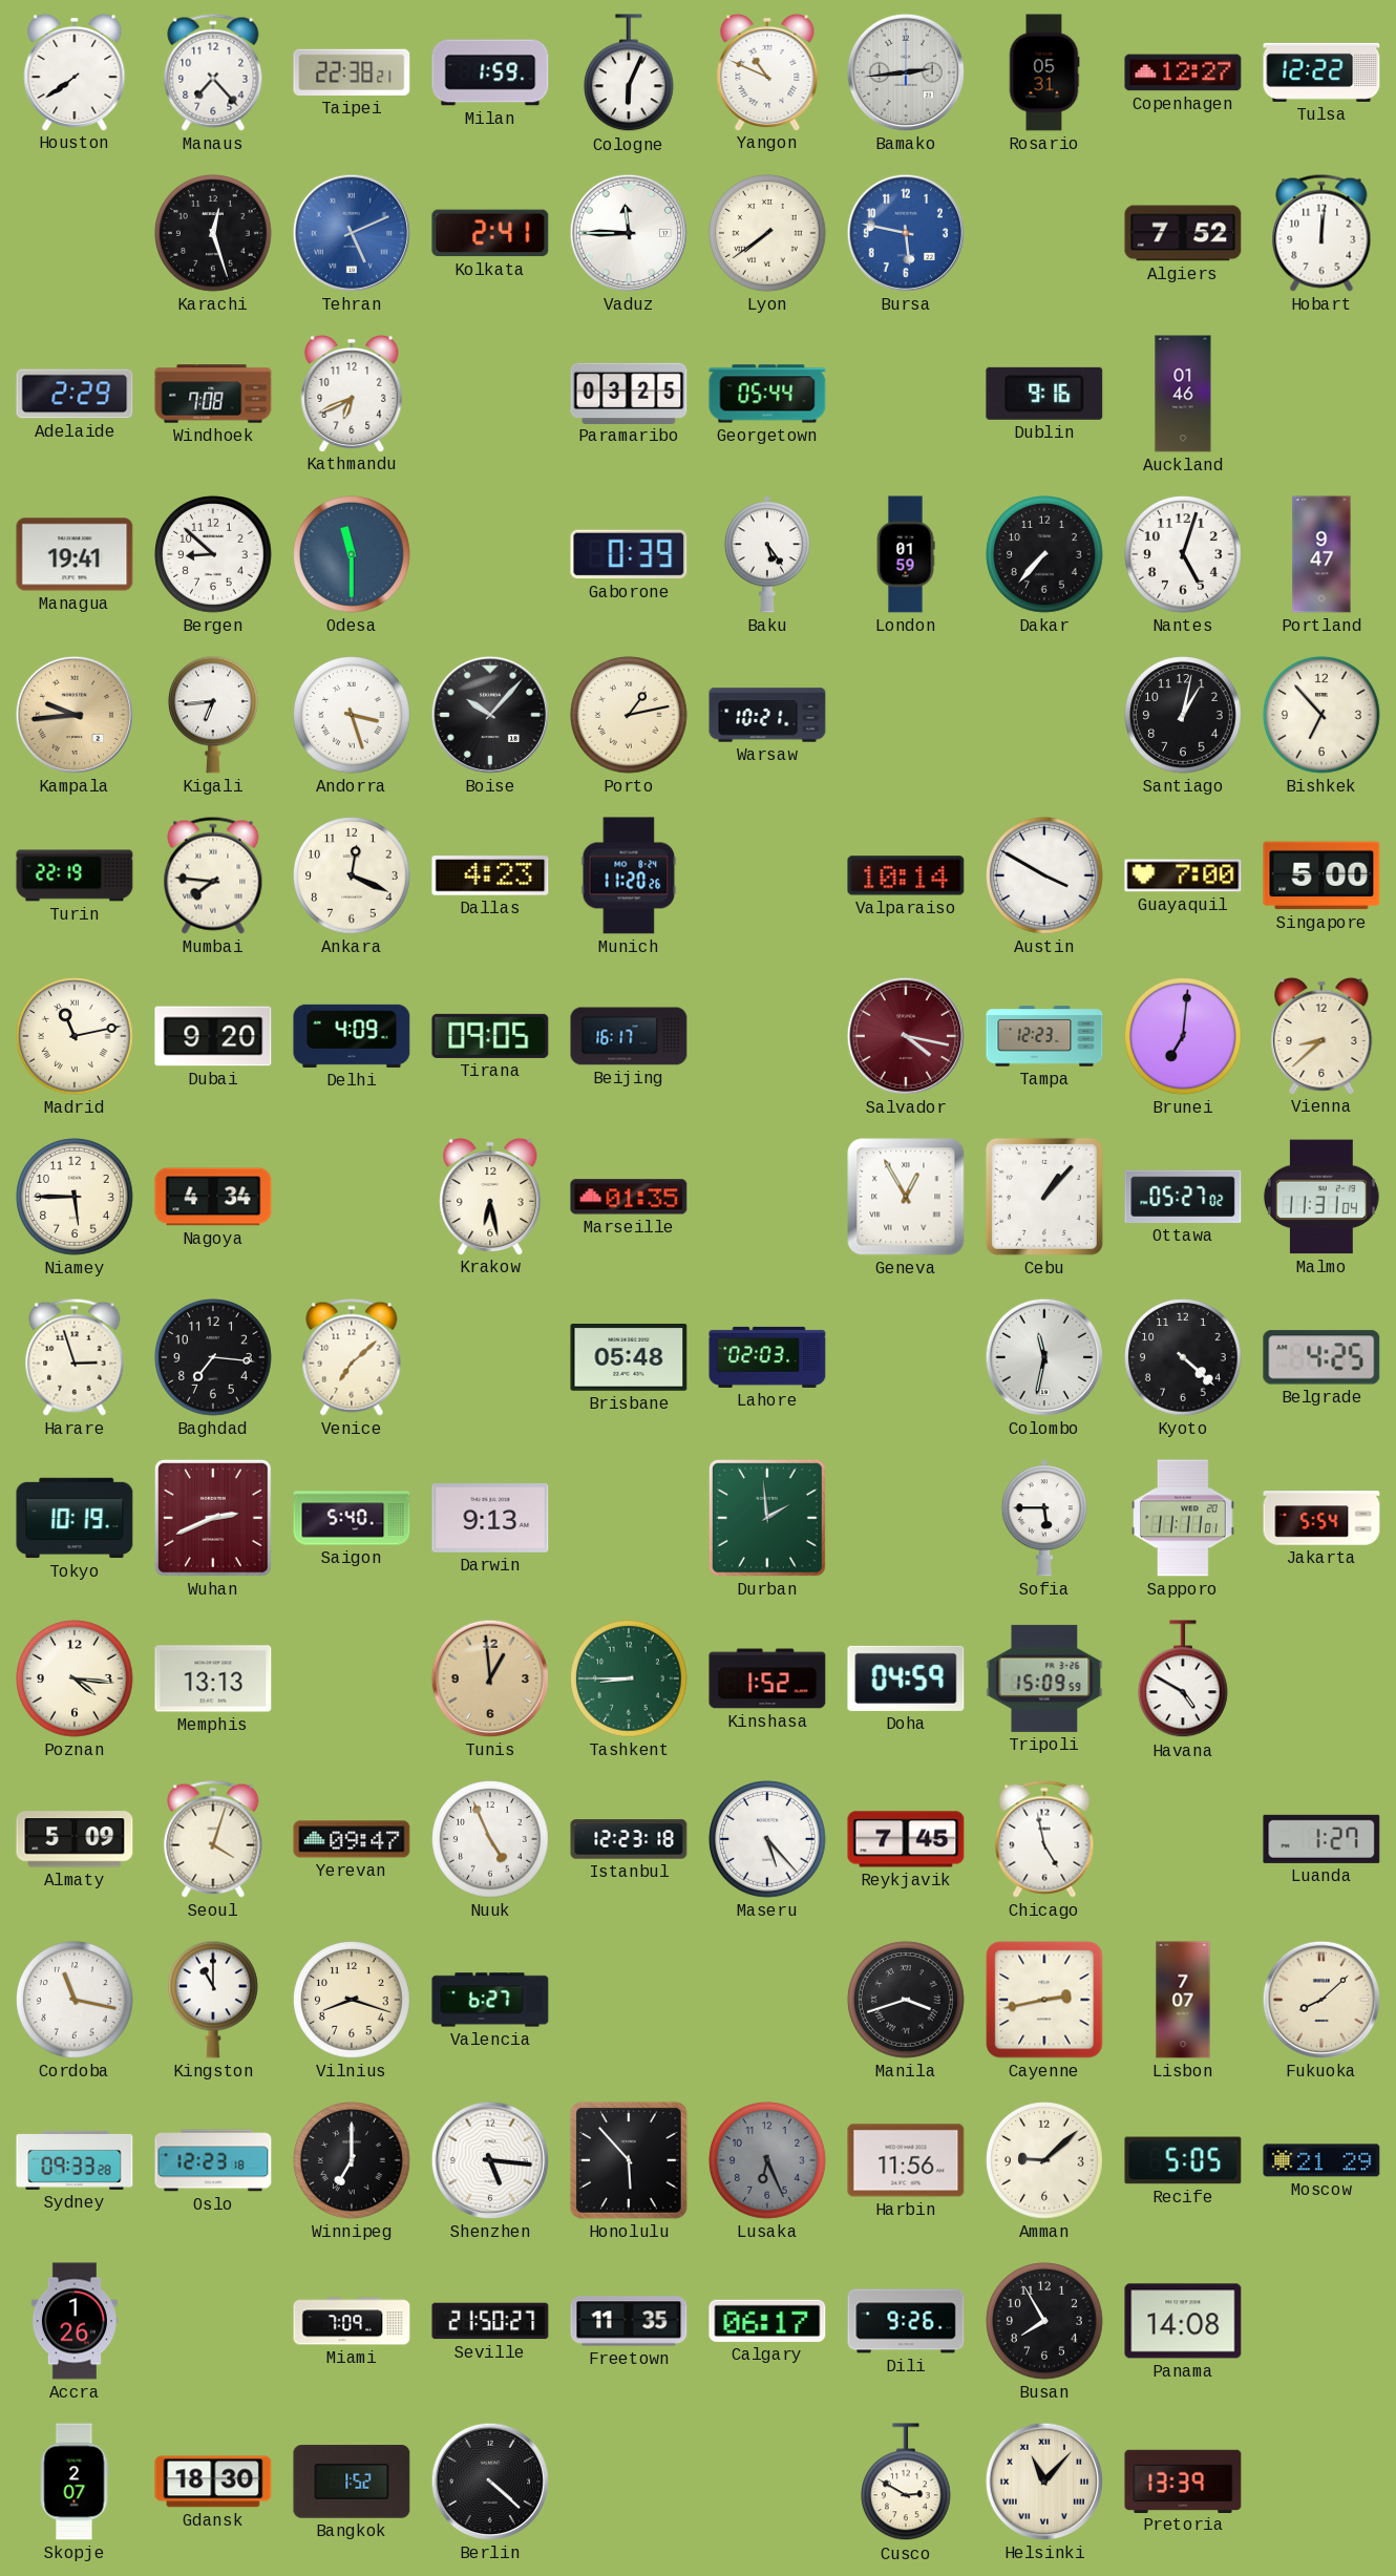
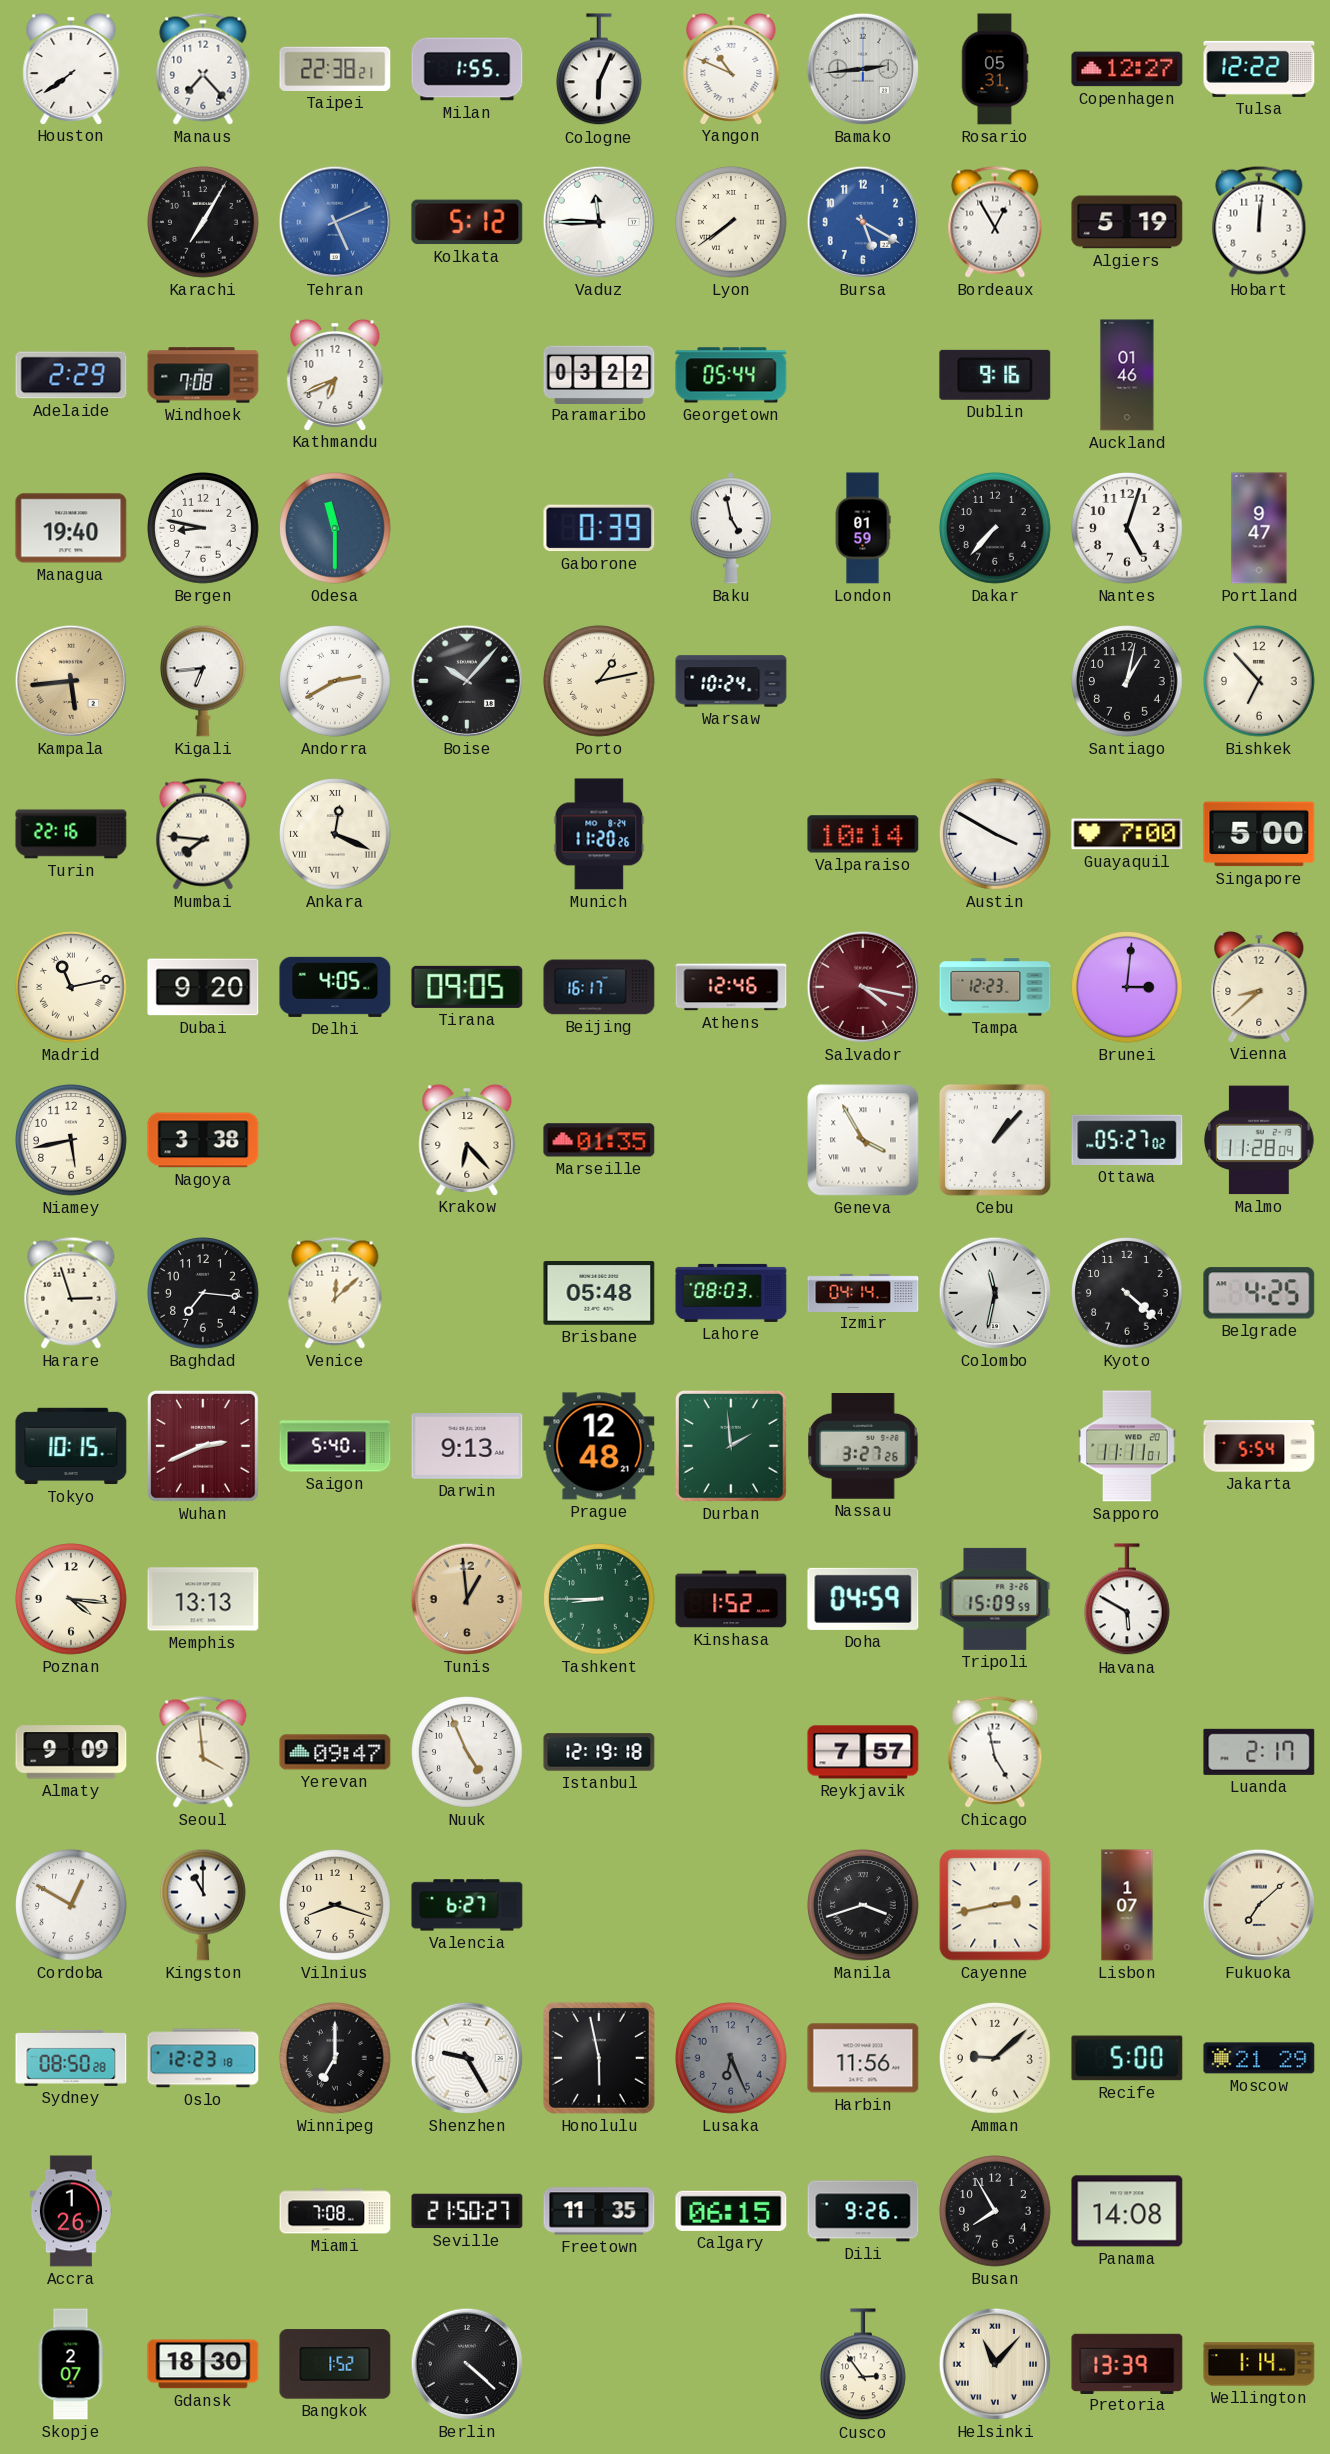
Milan: 1:59 -> 1:55
Karachi: 12:27 -> 7:05
Kolkata: 2:41 -> 5:12
Bursa: 5:47 -> 5:20
Bordeaux: none -> 12:55
Algiers: 7:52 -> 5:19
Paramaribo: 03:25 -> 03:22
Managua: 19:41 -> 19:40
Bergen: 8:52 -> 8:47
Baku: 5:24 -> 4:58
Kampala: 9:44 -> 5:44
Andorra: 3:27 -> 2:40
Warsaw: 10:21 -> 10:24
Turin: 22:19 -> 22:16
Ankara numerals: Arabic -> Roman
Dallas: 4:23 -> none
Delhi: 4:09 -> 4:05
Athens: none -> 12:46
Brunei: 7:01 -> 3:01
Niamey: 5:45 -> 5:43
Nagoya: 4:34 -> 3:38
Krakow: 6:28 -> 6:23
Geneva: 12:55 -> 3:55
Malmo: 11:31 -> 11:28
Venice: 7:08 -> 12:08
Lahore: 02:03 -> 08:03
Izmir: none -> 04:14
Tokyo: 10:19 -> 10:15
Prague: none -> 12:48
Nassau: none -> 3:27
Sofia: 5:45 -> none
Havana: 4:50 -> 5:50
Almaty: 5:09 -> 9:09
Seoul: 4:03 -> 3:59
Istanbul: 12:23 -> 12:19
Maseru: 5:23 -> none
Reykjavik: 7:45 -> 7:57
Luanda: 1:27 -> 2:17
Cordoba: 11:17 -> 12:50
Lisbon: 7:07 -> 1:07
Fukuoka: 8:08 -> 7:08
Sydney: 09:33 -> 08:50
Shenzhen: 5:16 -> 9:25
Honolulu: 5:53 -> 5:58
Recife: 5:05 -> 5:00
Miami: 7:09 -> 7:08
Calgary: 06:17 -> 06:15
Cusco: 2:50 -> 2:54
Wellington: none -> 1:14
